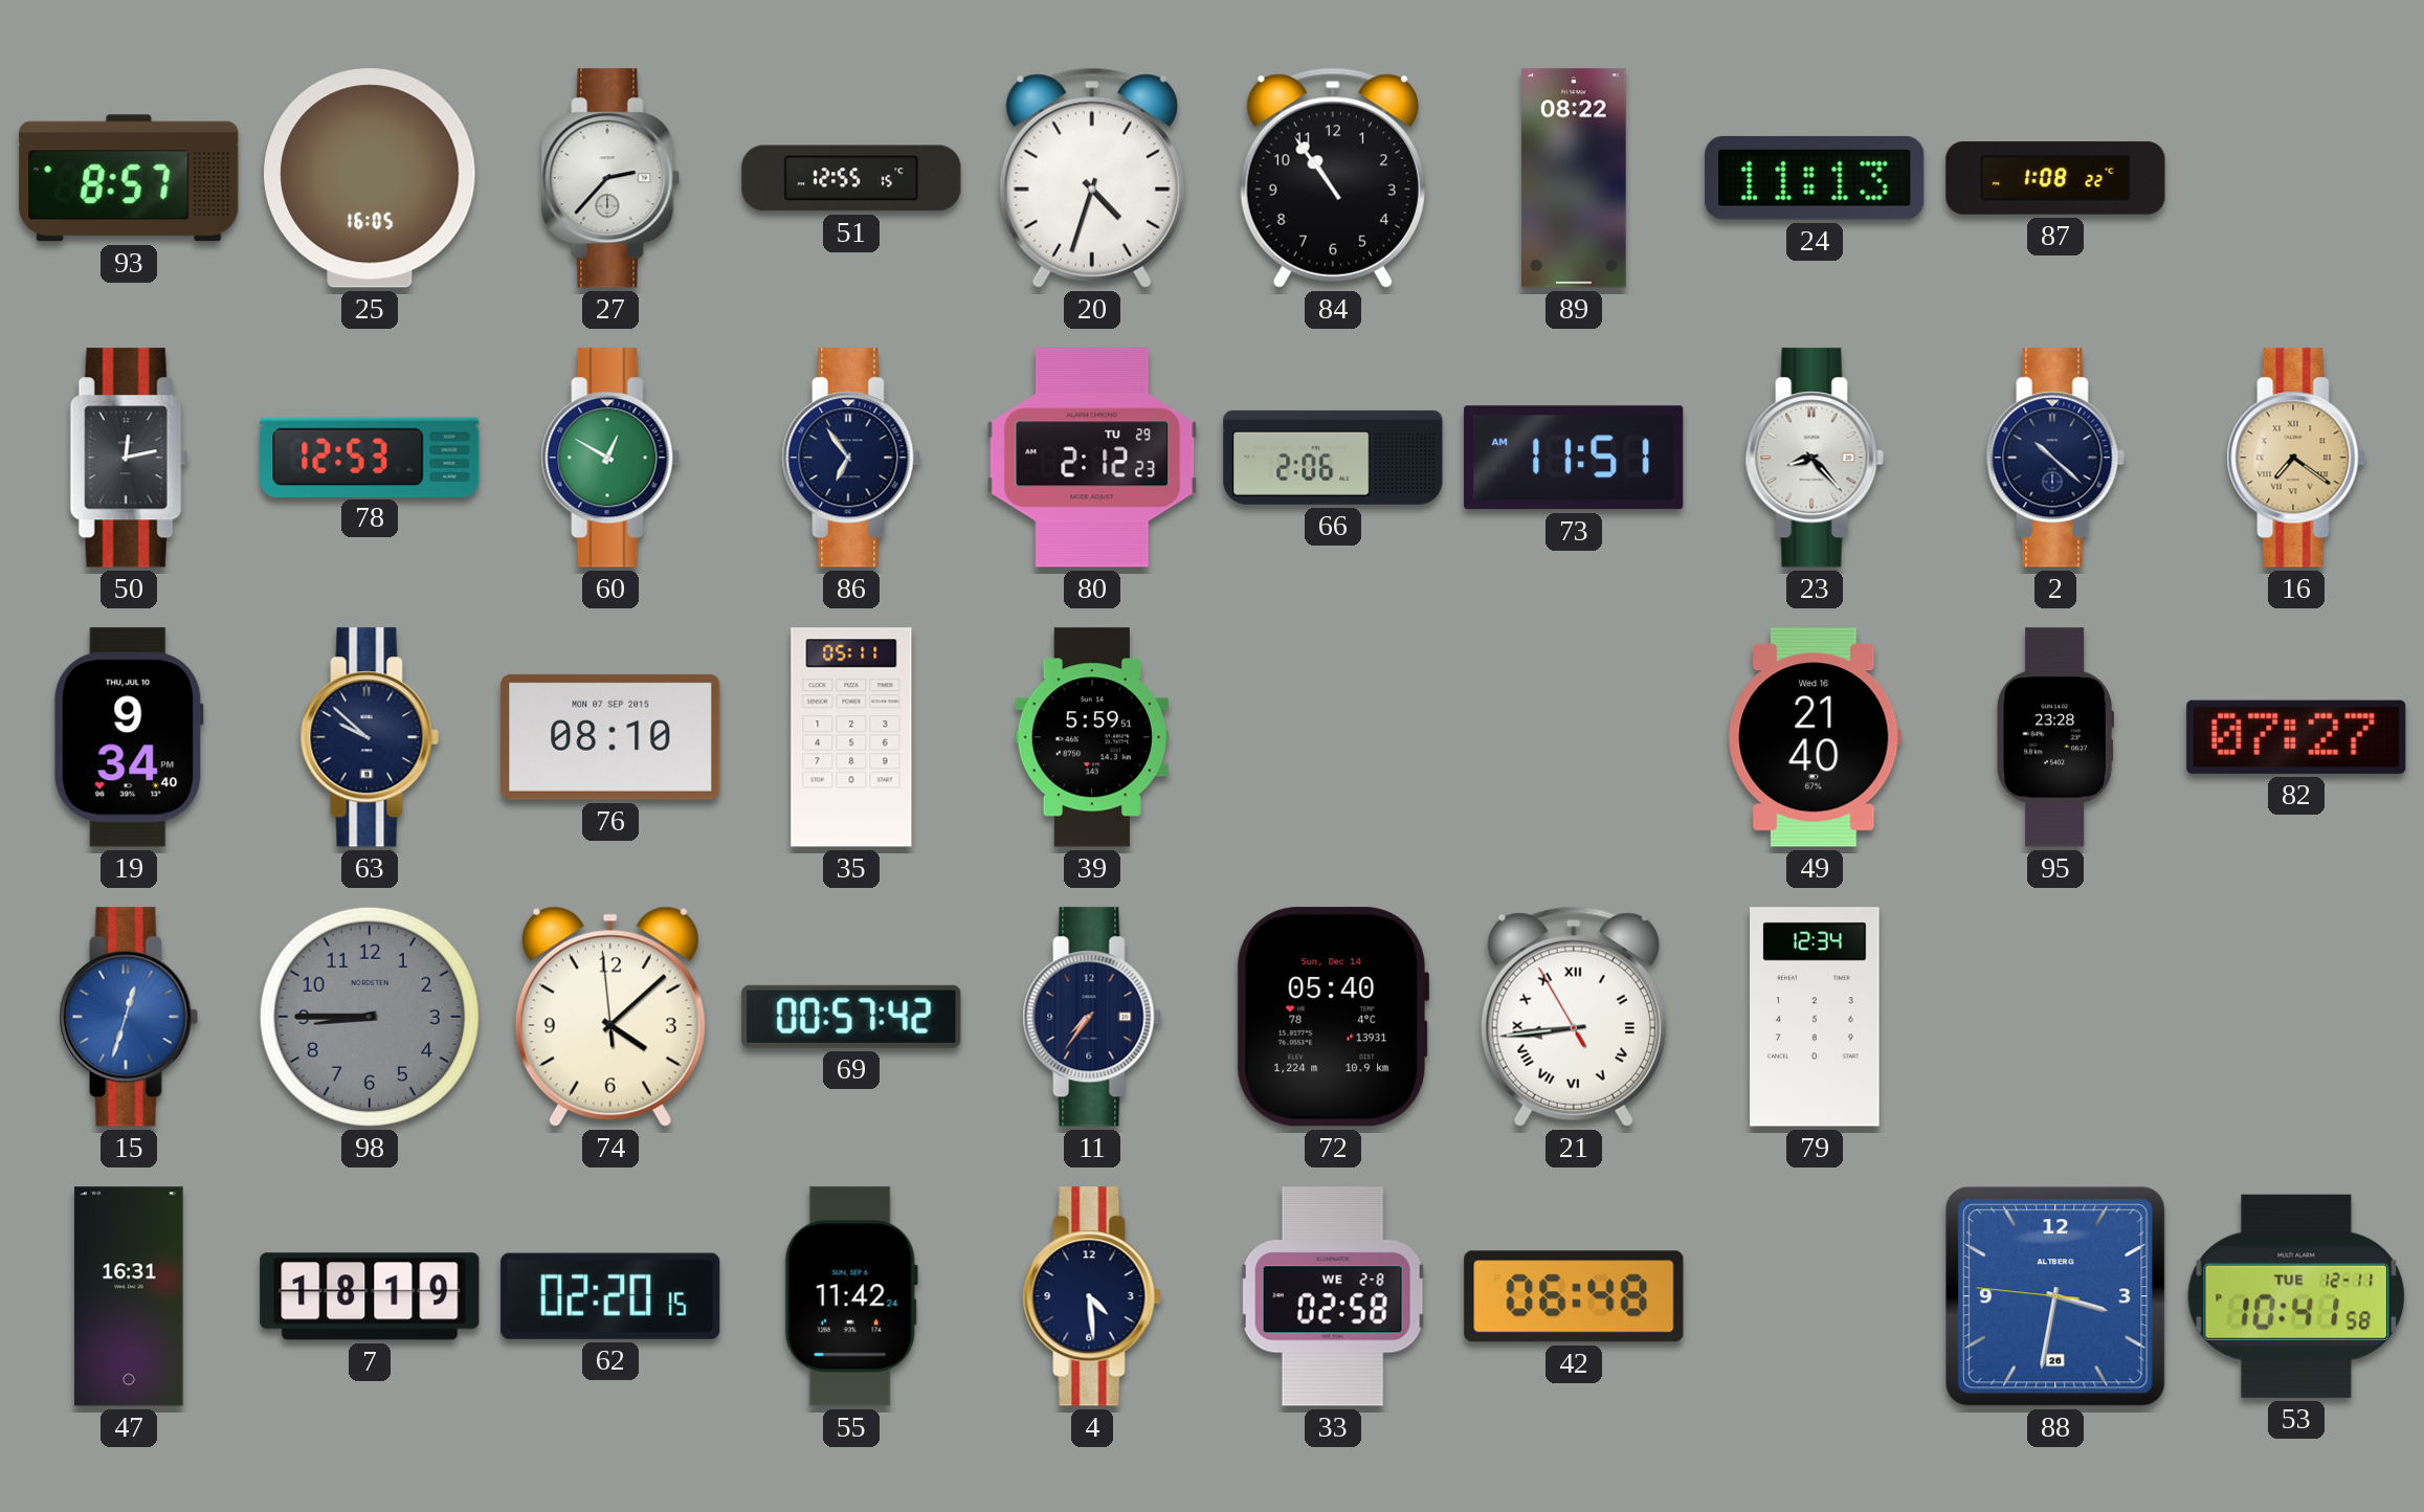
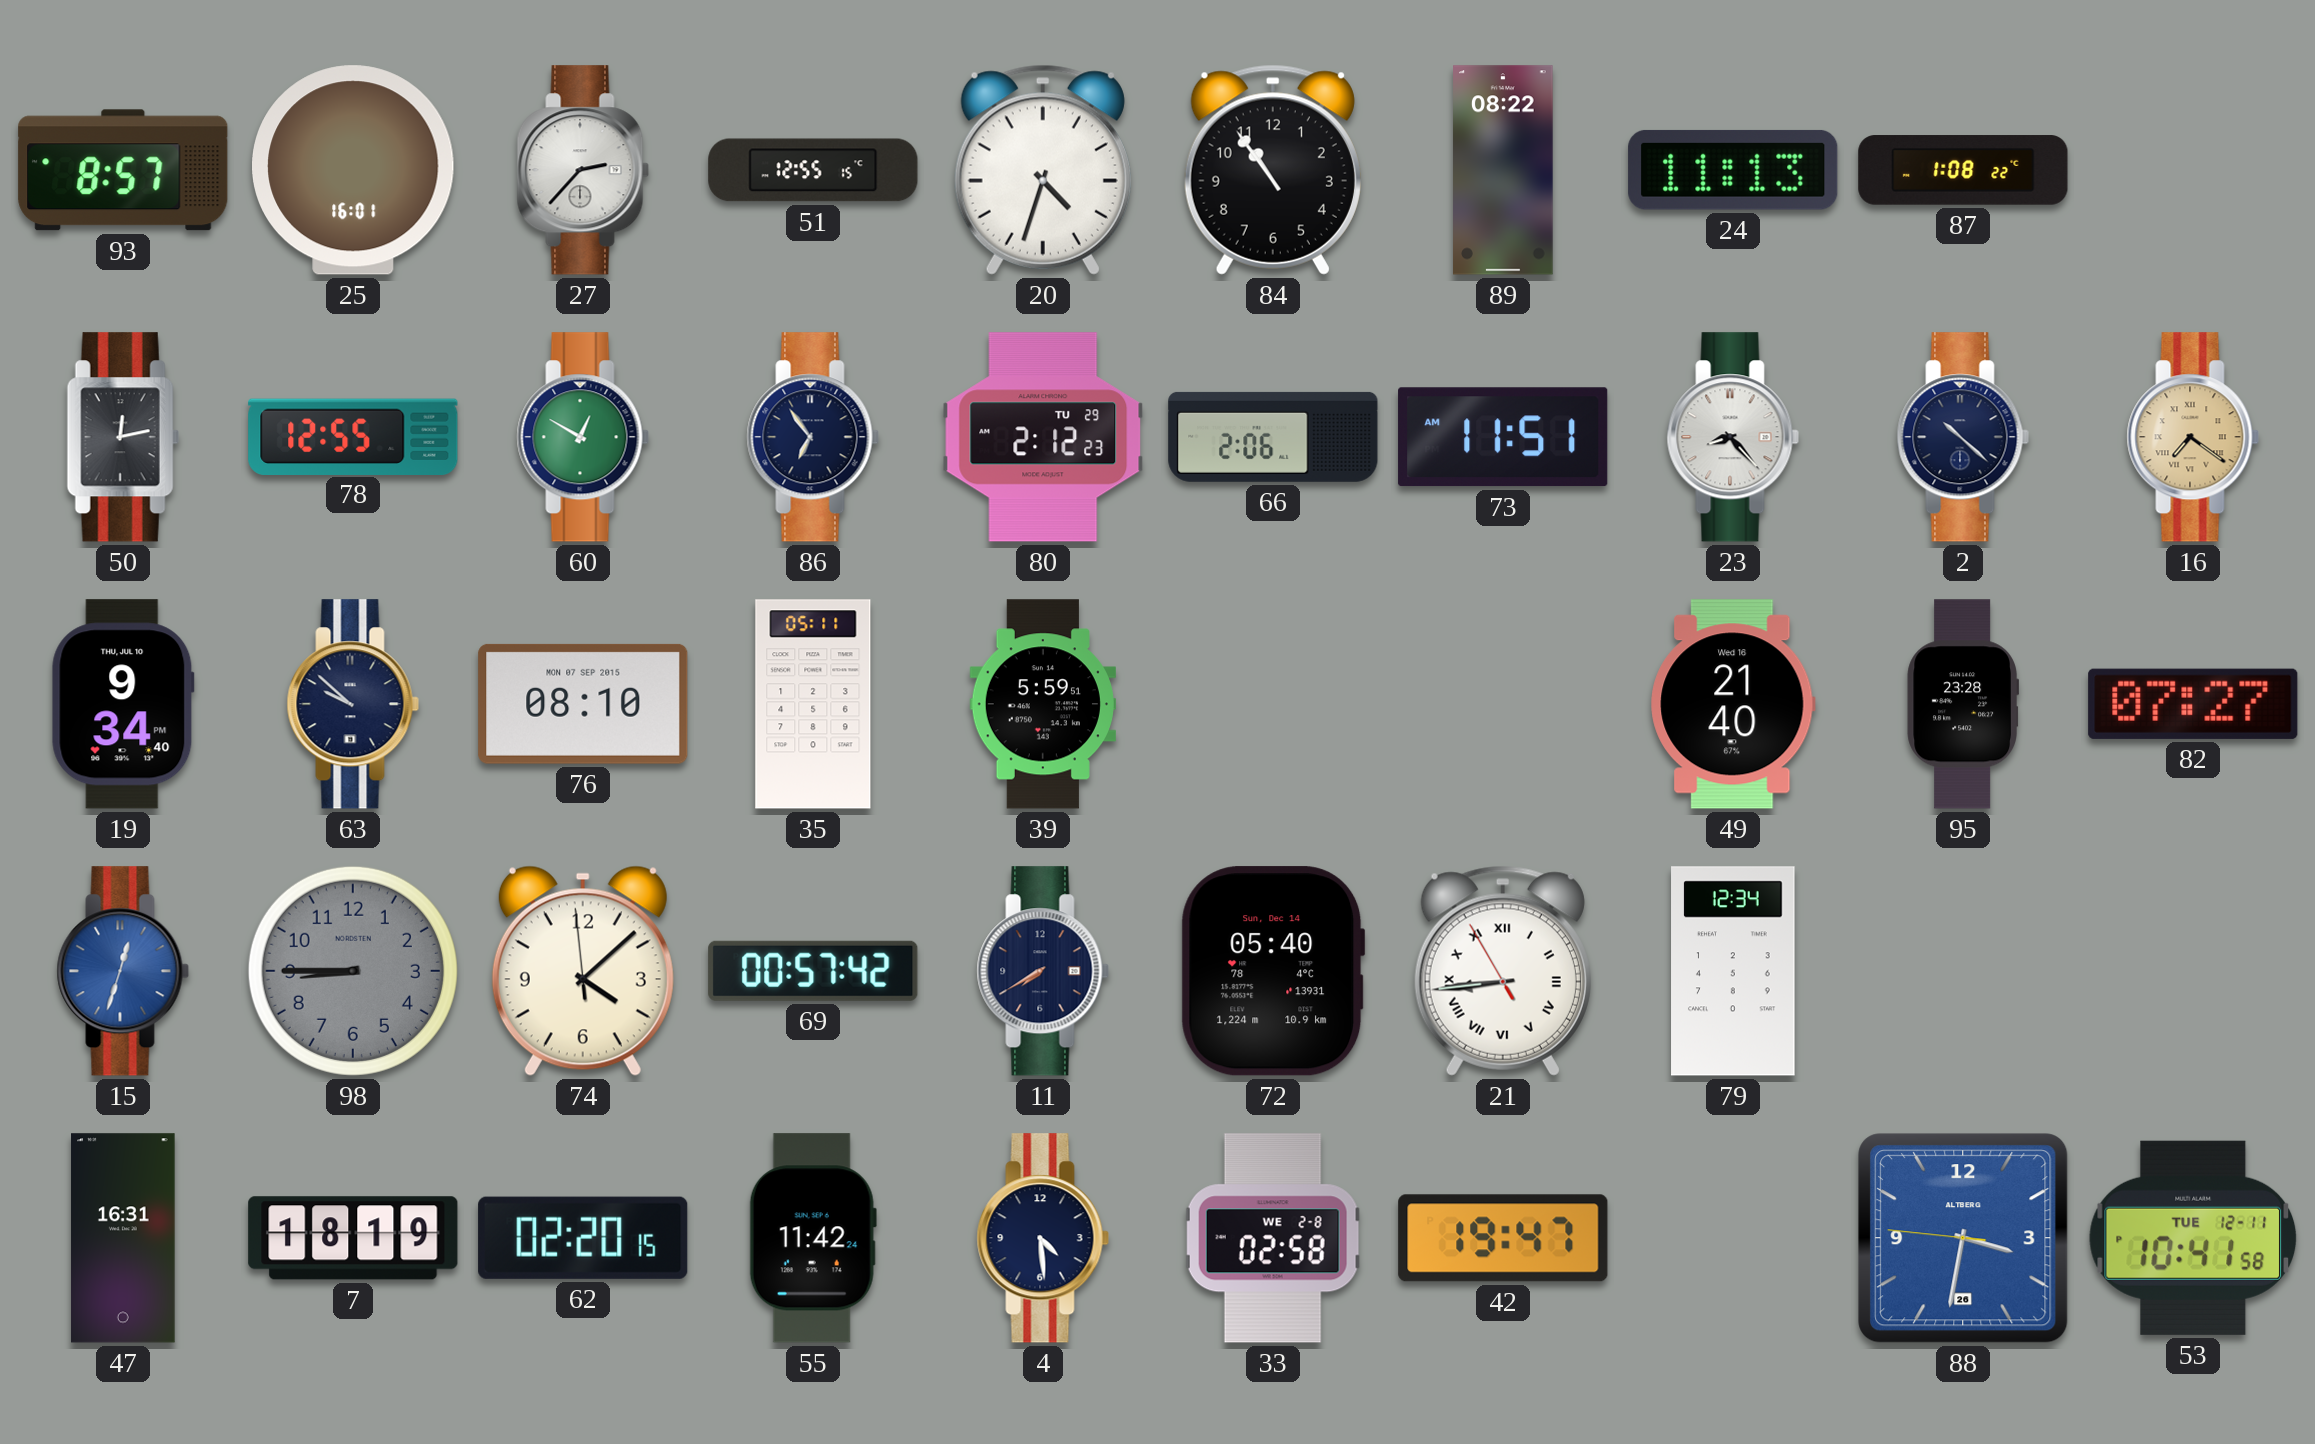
25: 16:05 -> 16:01
78: 12:53 -> 12:55
11: 7:36 -> 7:40
42: 06:48 -> 19:47
